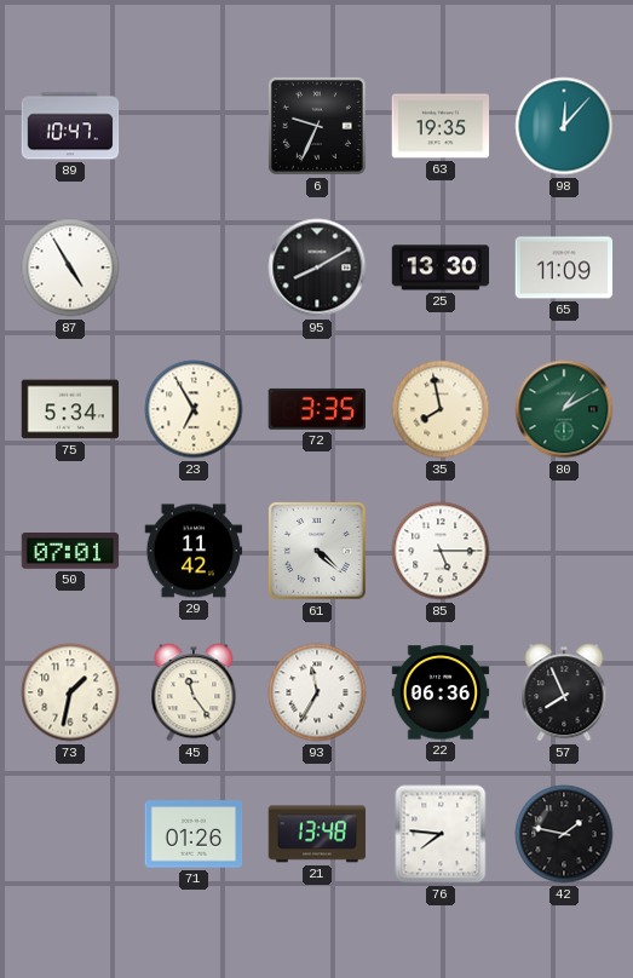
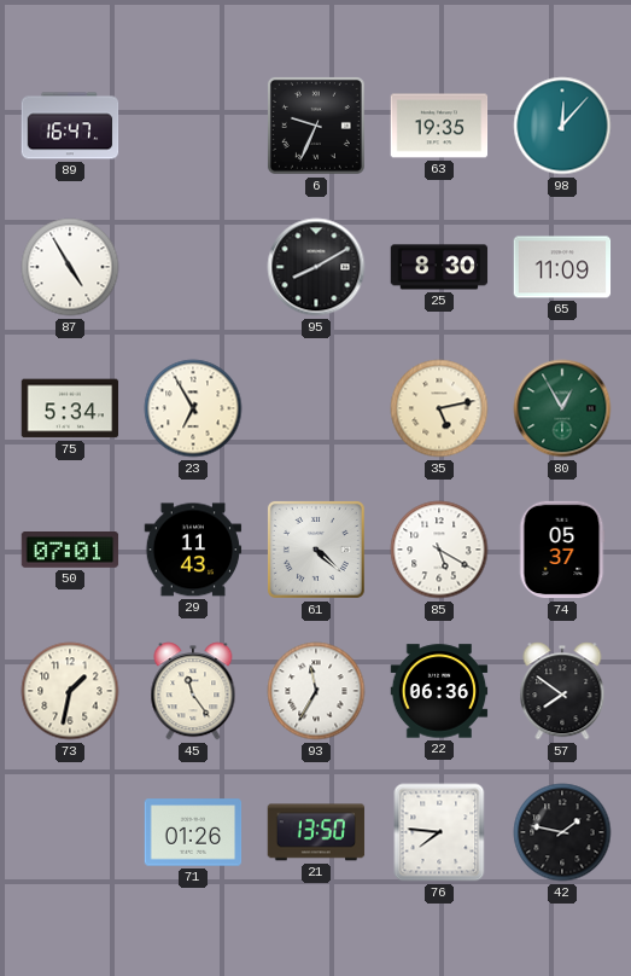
89: 10:47 -> 16:47
25: 13:30 -> 8:30
72: 3:35 -> none
35: 7:58 -> 5:13
80: 1:10 -> 12:55
29: 11:42 -> 11:43
85: 5:15 -> 5:20
74: none -> 05:37
57: 7:56 -> 7:51
21: 13:48 -> 13:50
